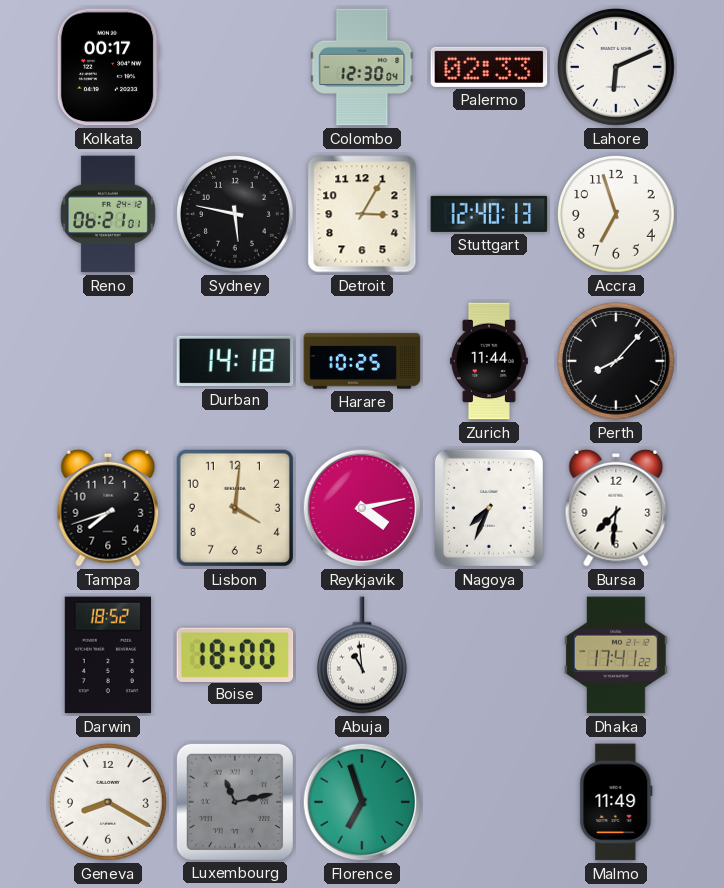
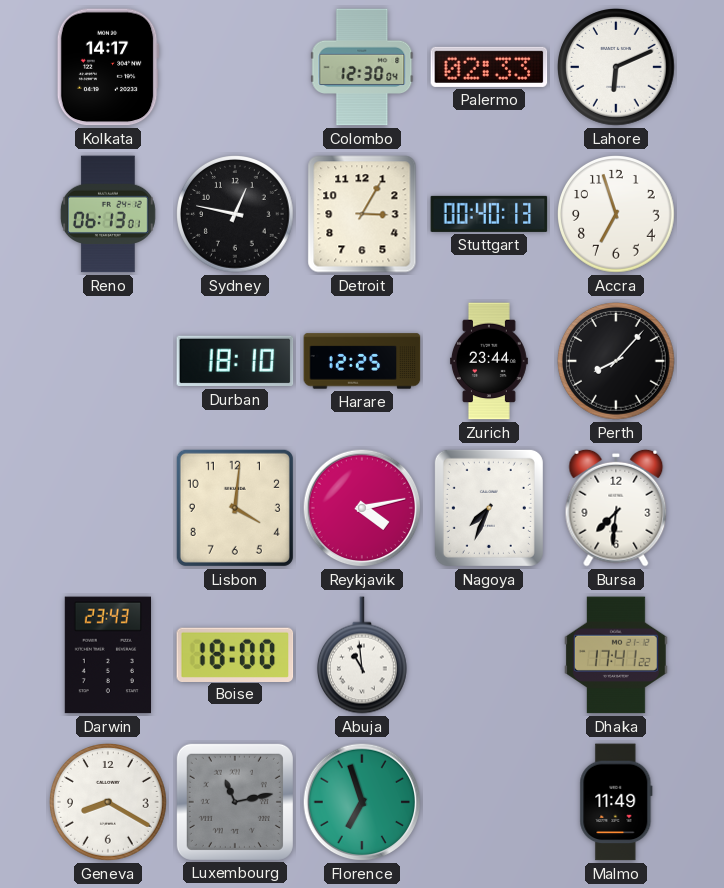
Kolkata: 00:17 -> 14:17
Reno: 06:21 -> 06:13
Sydney: 5:47 -> 12:47
Stuttgart: 12:40 -> 00:40
Durban: 14:18 -> 18:10
Harare: 10:25 -> 12:25
Zurich: 11:44 -> 23:44
Tampa: 7:42 -> none
Darwin: 18:52 -> 23:43
